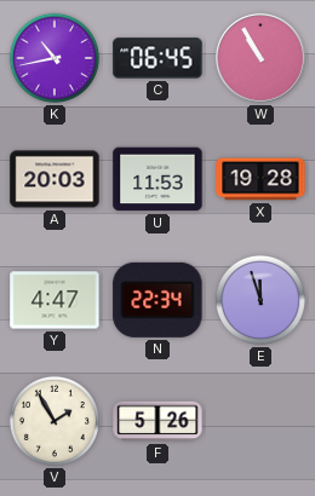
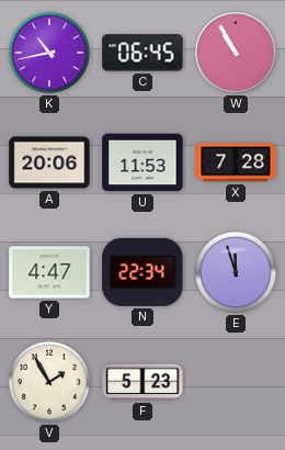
A: 20:03 -> 20:06
X: 19:28 -> 7:28
F: 5:26 -> 5:23
